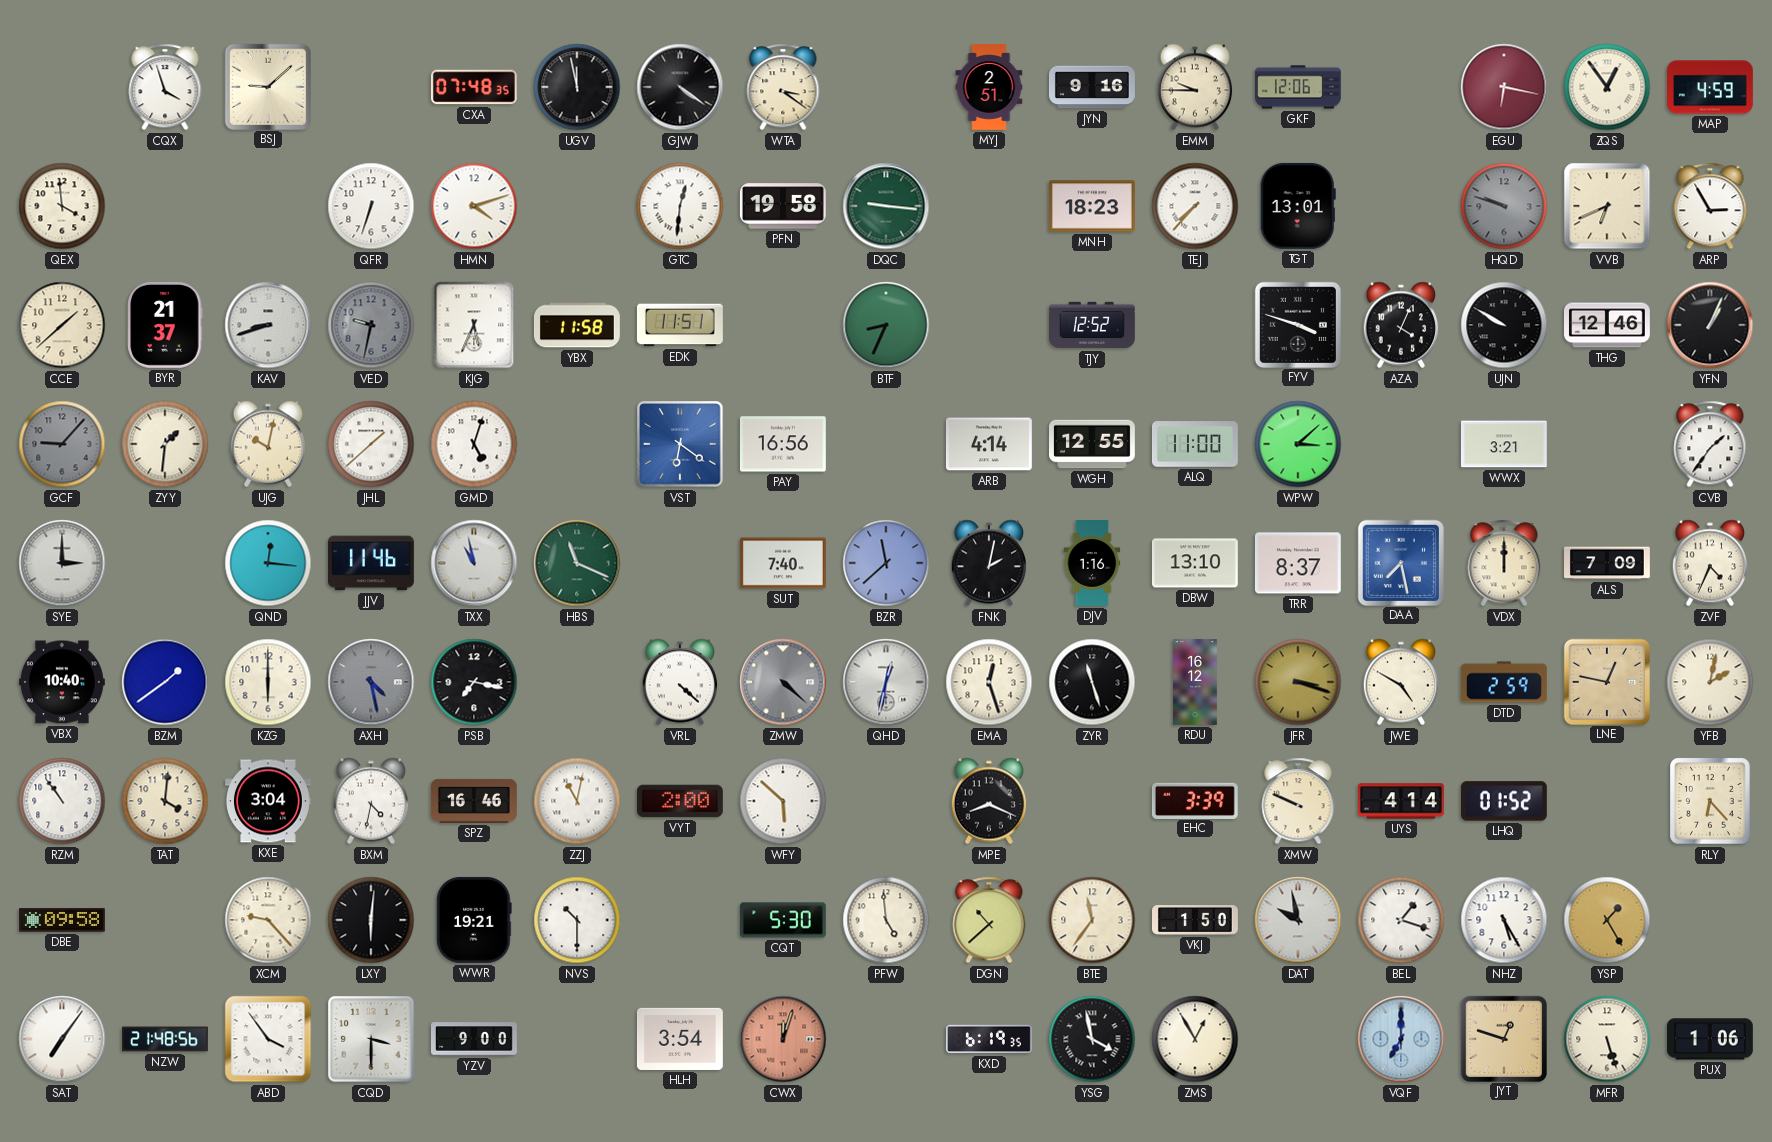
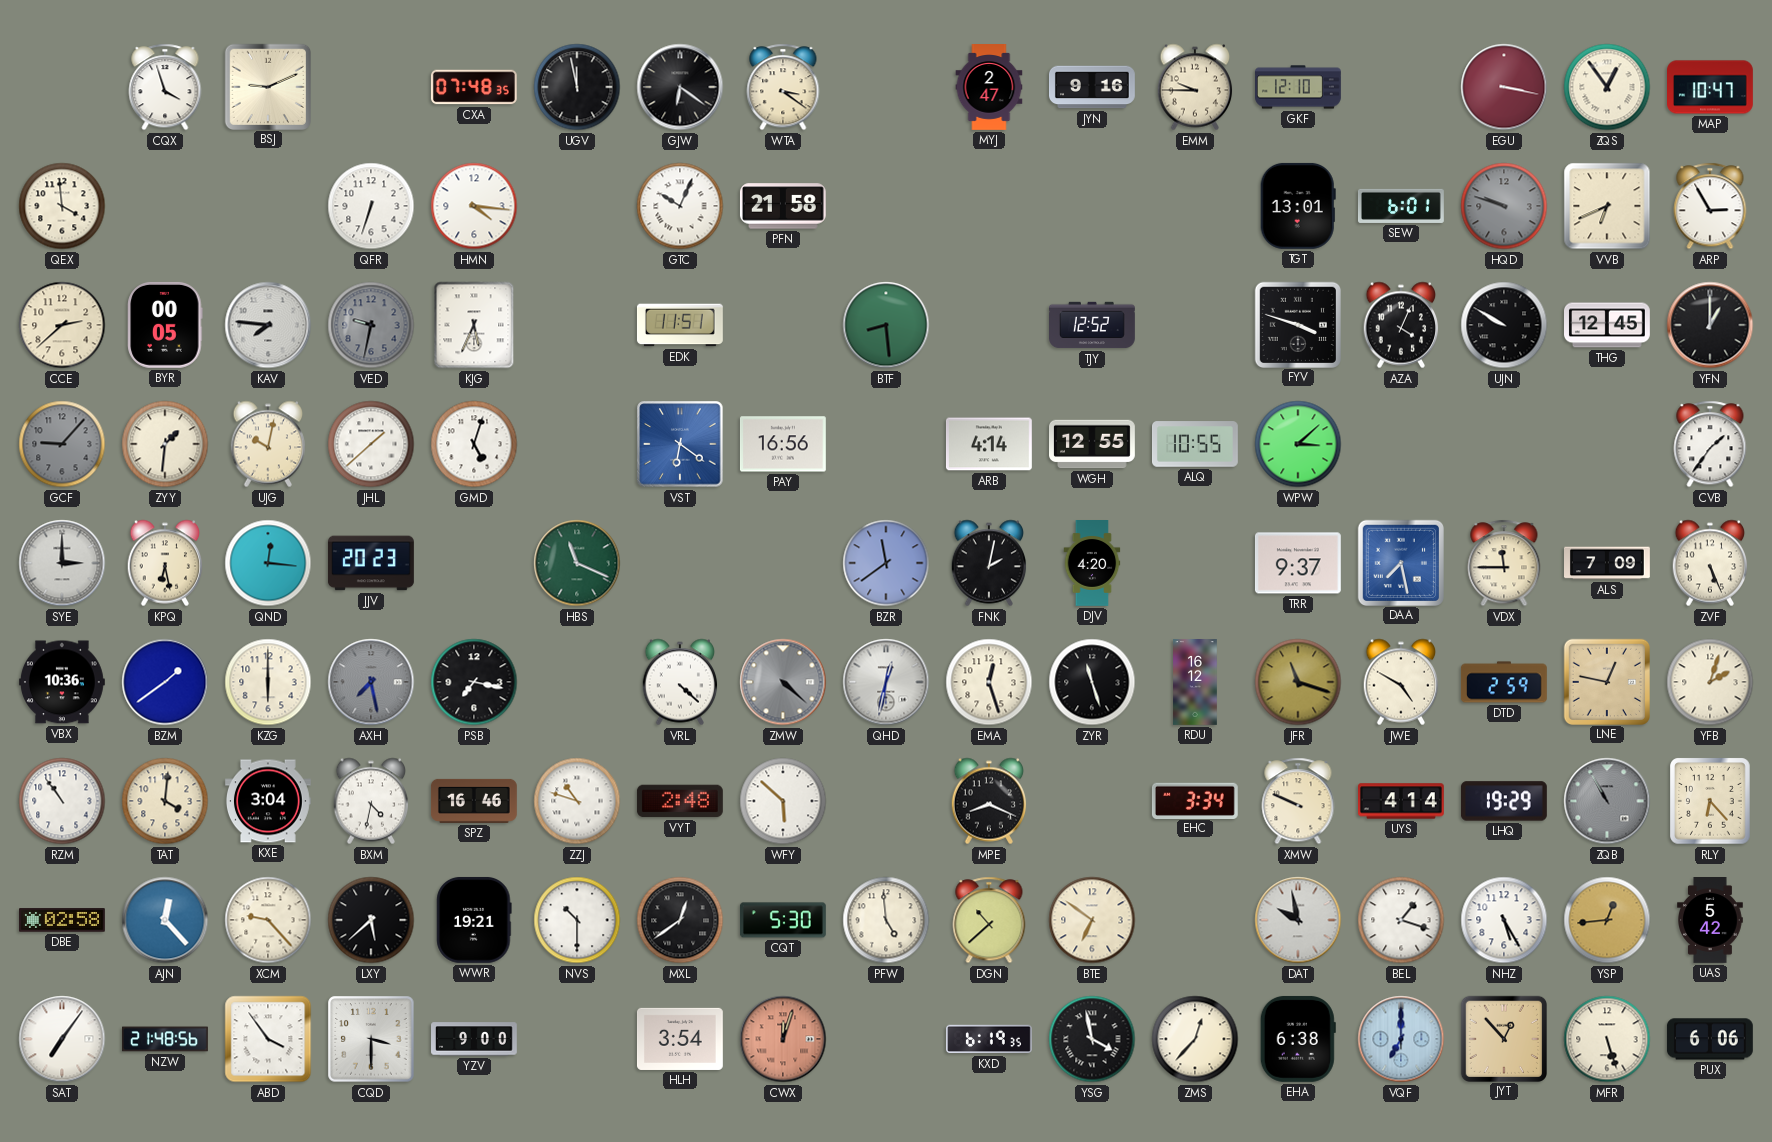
BSJ: 9:08 -> 9:11
GJW: 4:21 -> 6:21
MYJ: 2:51 -> 2:47
GKF: 12:06 -> 12:10
EGU: 6:17 -> 3:17
MAP: 4:59 -> 10:47
HMN: 4:12 -> 4:16
GTC: 12:31 -> 10:04
PFN: 19:58 -> 21:58
DQC: 9:16 -> none
MNH: 18:23 -> none
TEJ: 7:37 -> none
SEW: none -> 6:01
CCE: 1:38 -> 2:38
BYR: 21:37 -> 00:05
KAV: 8:42 -> 7:46
YBX: 11:58 -> none
BTF: 8:34 -> 8:29
THG: 12:46 -> 12:45
YFN: 1:04 -> 1:00
ALQ: 11:00 -> 10:55
WWX: 3:21 -> none
KPQ: none -> 6:28
JJV: 11:46 -> 20:23
TXX: 10:58 -> none
SUT: 7:40 -> none
BZR: 11:38 -> 11:39
DJV: 1:16 -> 4:20
DBW: 13:10 -> none
TRR: 8:37 -> 9:37
VDX: 12:00 -> 11:45
ZVF: 4:34 -> 5:26
VBX: 10:40 -> 10:36
AXH: 4:28 -> 7:28
JFR: 3:18 -> 11:18
YFB: 2:02 -> 2:03
ZZJ: 11:02 -> 10:48
VYT: 2:00 -> 2:48
EHC: 3:39 -> 3:34
LHQ: 01:52 -> 19:29
ZQB: none -> 10:55
DBE: 09:58 -> 02:58
AJN: none -> 12:23
LXY: 6:01 -> 5:38
MXL: none -> 12:39
BTE: 11:36 -> 6:51
VKJ: 1:50 -> none
YSP: 1:25 -> 12:44
UAS: none -> 5:42
ZMS: 12:55 -> 12:37
EHA: none -> 6:38
JYT: 12:48 -> 12:53
PUX: 1:06 -> 6:06
